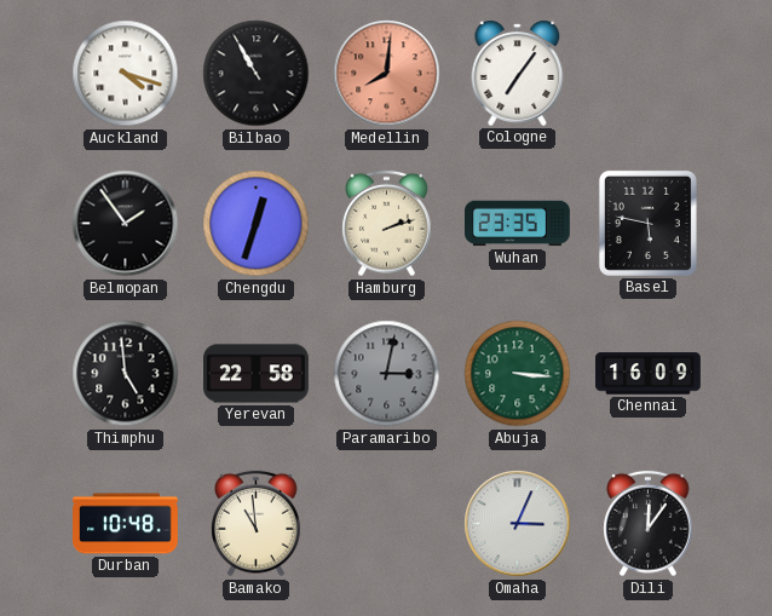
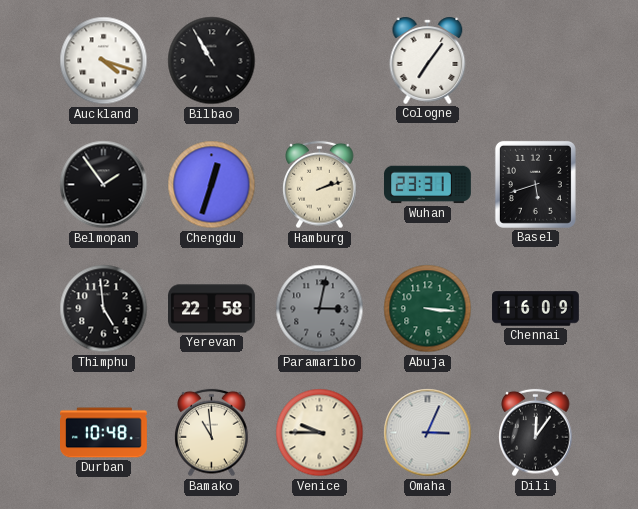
Medellin: 8:01 -> none
Wuhan: 23:35 -> 23:31
Basel: 5:47 -> 5:42
Venice: none -> 9:45
